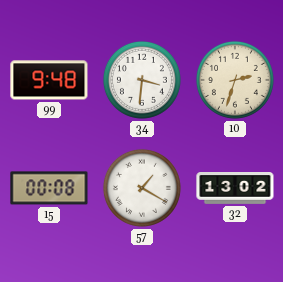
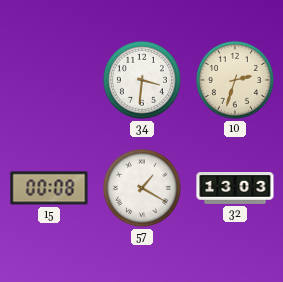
99: 9:48 -> none
32: 13:02 -> 13:03
